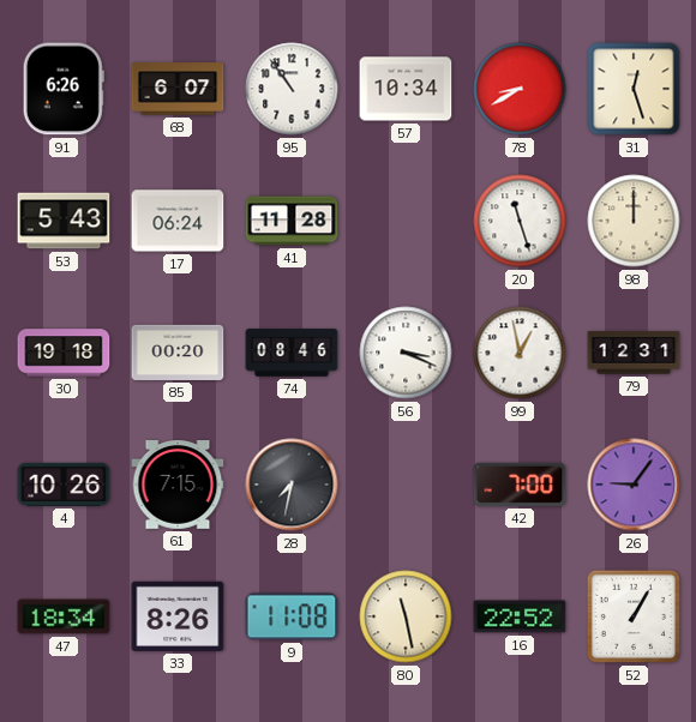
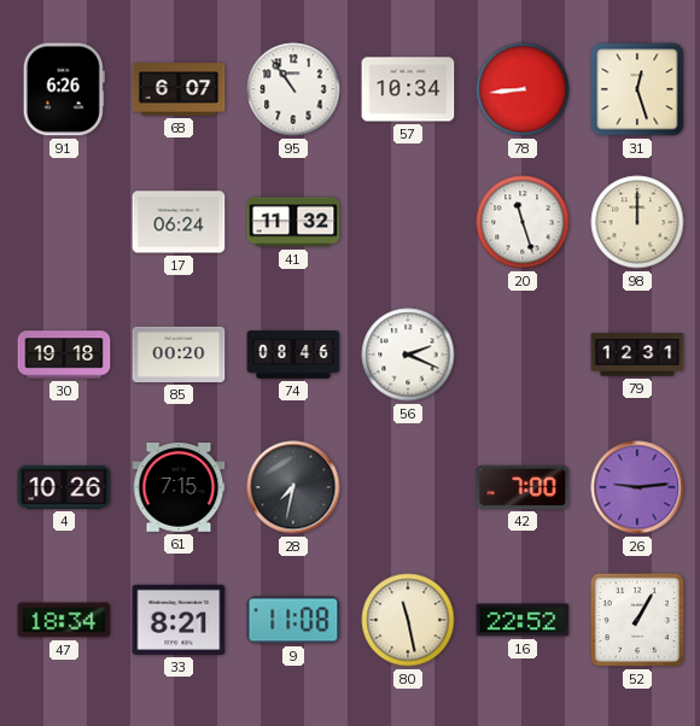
78: 8:40 -> 8:44
53: 5:43 -> none
41: 11:28 -> 11:32
56: 3:19 -> 2:19
99: 12:58 -> none
26: 9:06 -> 9:14
33: 8:26 -> 8:21
